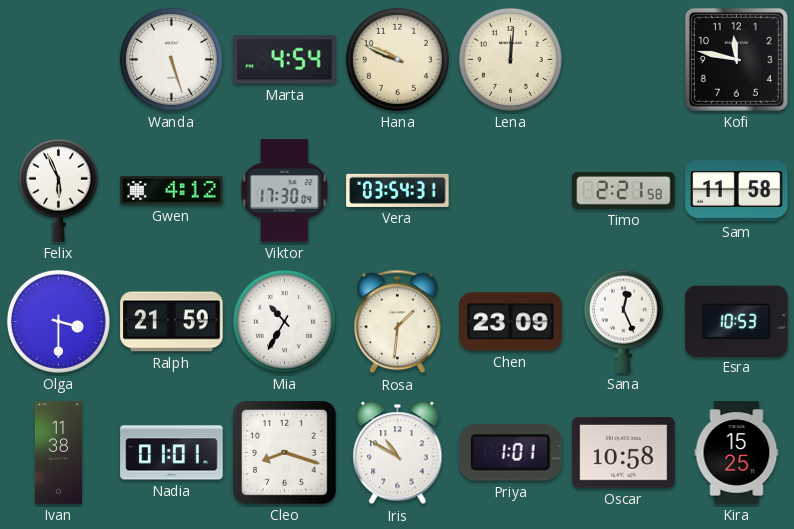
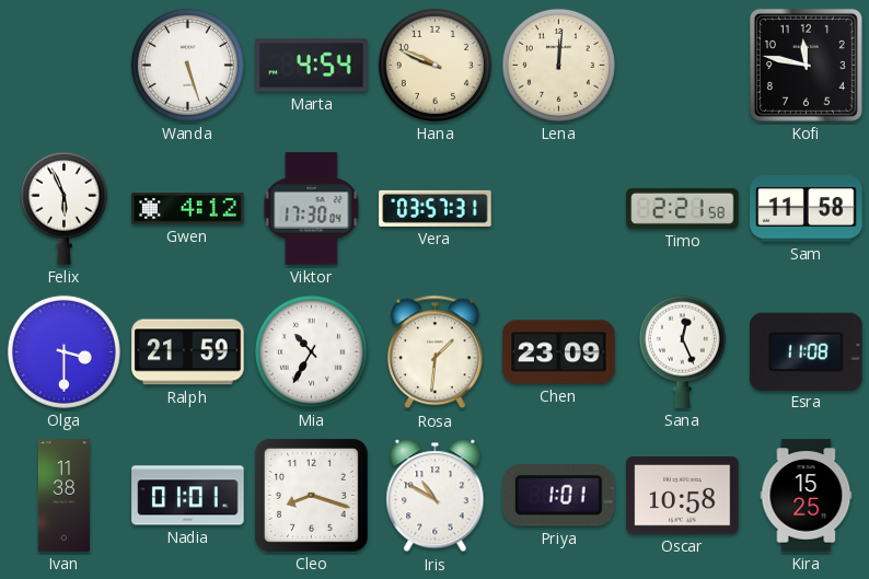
Vera: 03:54 -> 03:57
Esra: 10:53 -> 11:08
